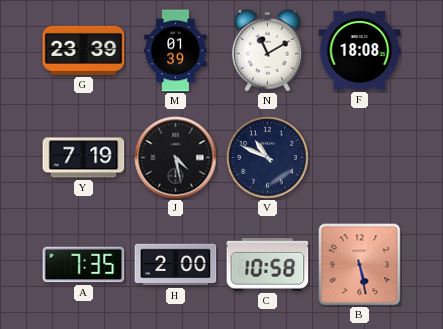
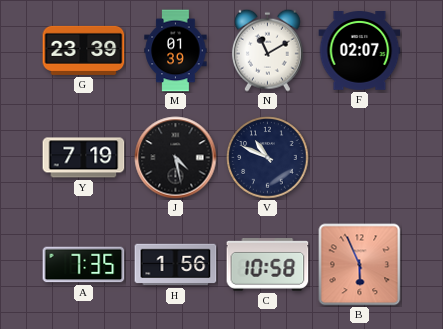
F: 18:08 -> 02:07
H: 2:00 -> 1:56
B: 5:28 -> 5:56
